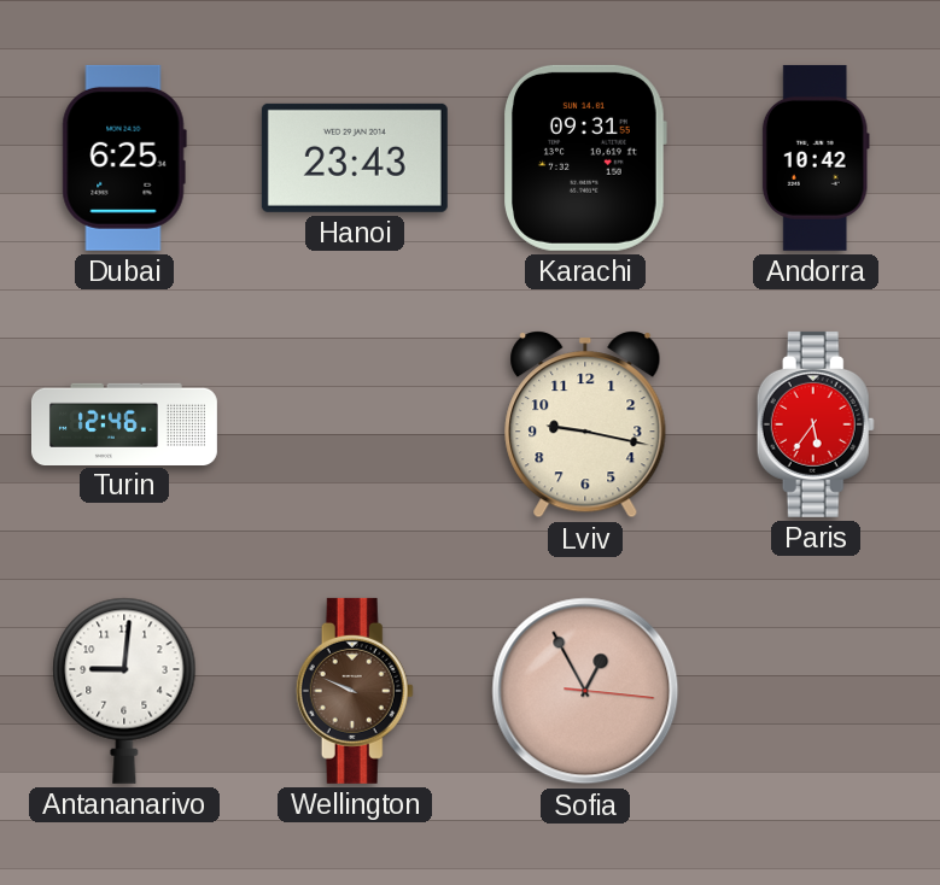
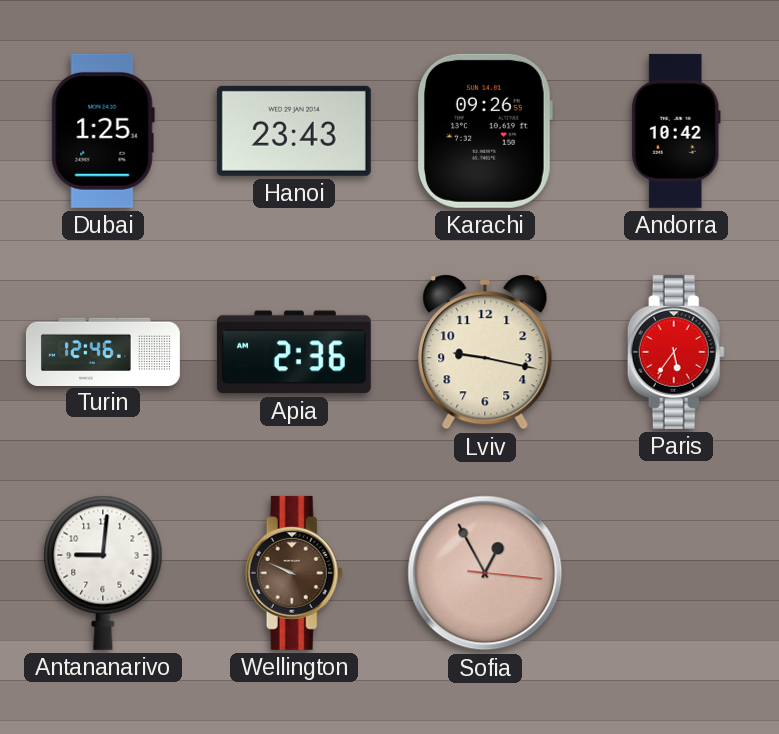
Dubai: 6:25 -> 1:25
Karachi: 09:31 -> 09:26
Apia: none -> 2:36
